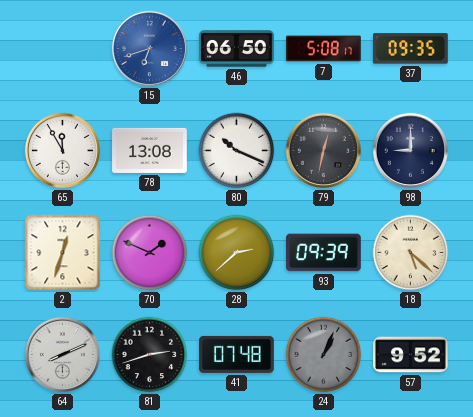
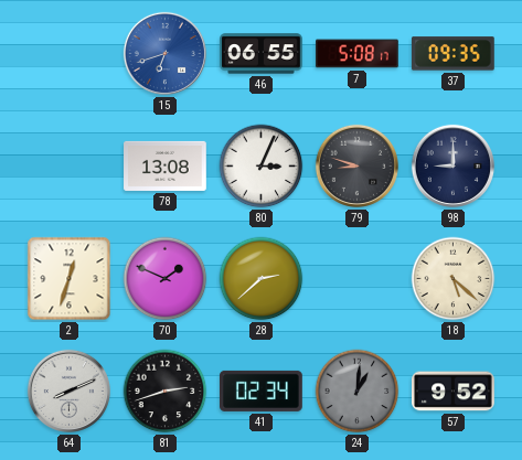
46: 06:50 -> 06:55
65: 11:55 -> none
80: 10:19 -> 3:04
79: 12:32 -> 8:48
93: 09:39 -> none
41: 07:48 -> 02:34
24: 1:04 -> 1:01
